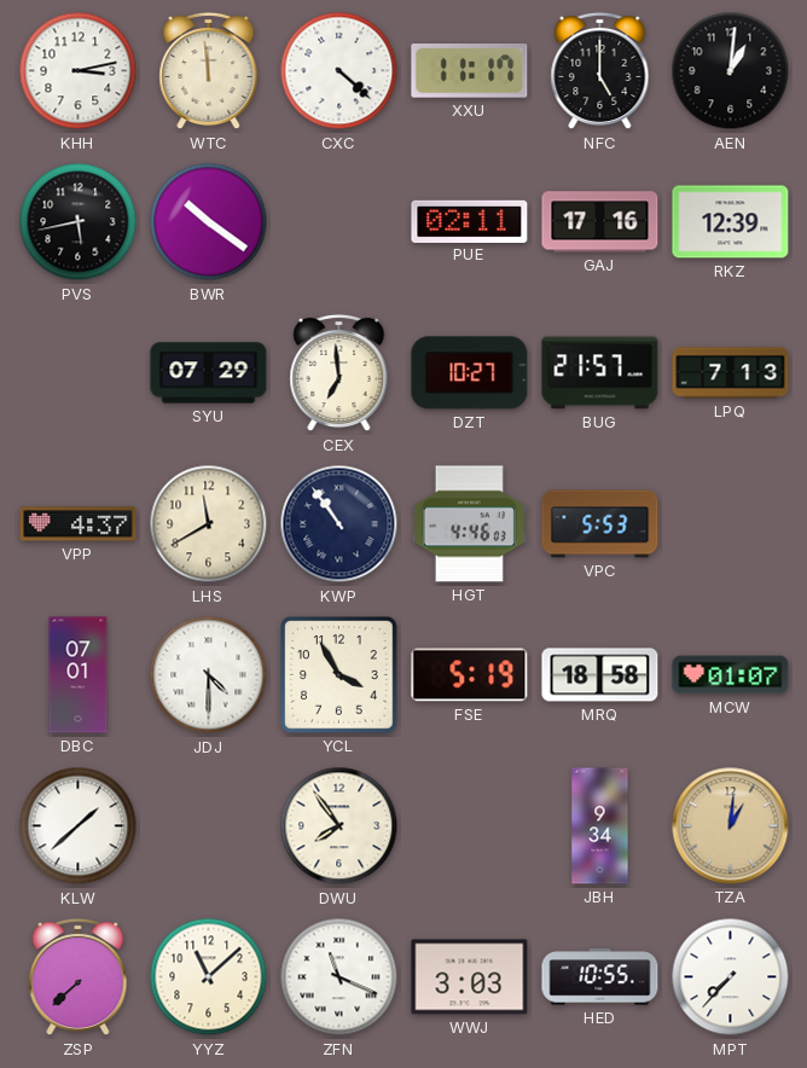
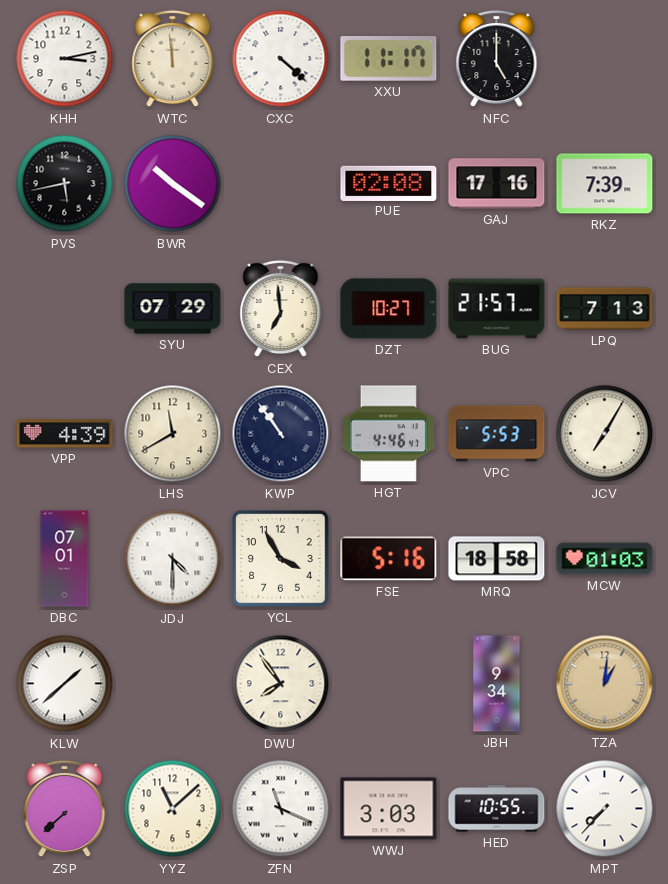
AEN: 1:01 -> none
PUE: 02:11 -> 02:08
RKZ: 12:39 -> 7:39
VPP: 4:37 -> 4:39
HGT: 4:46:03 -> 4:46:47
JCV: none -> 7:05
FSE: 5:19 -> 5:16
MCW: 01:07 -> 01:03
